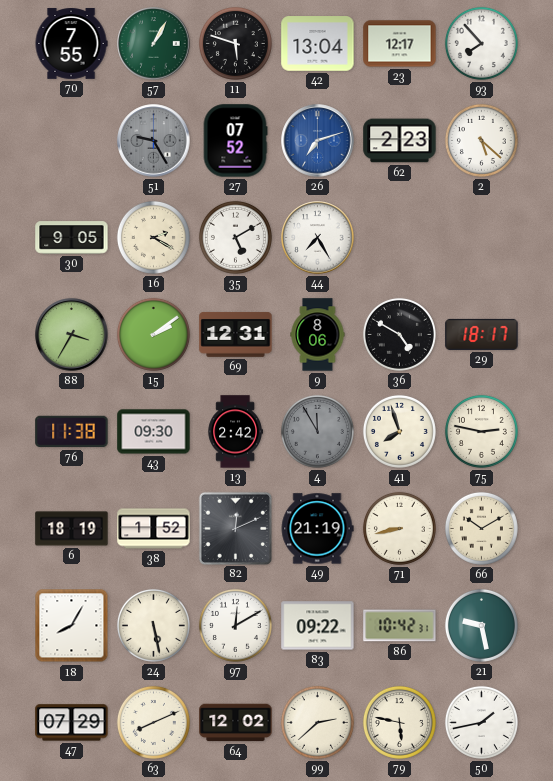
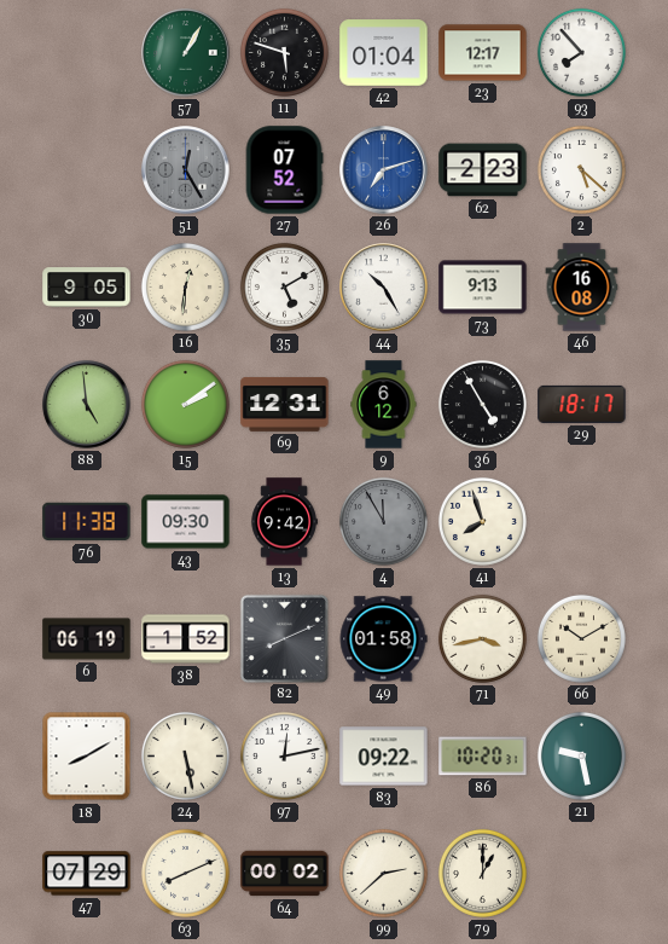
70: 7:55 -> none
42: 13:04 -> 01:04
51: 9:25 -> 12:25
16: 2:20 -> 12:31
44: 7:25 -> 10:25
73: none -> 9:13
46: none -> 16:08
88: 3:35 -> 4:59
9: 8:06 -> 6:12
36: 4:50 -> 4:55
13: 2:42 -> 9:42
75: 2:47 -> none
6: 18:19 -> 06:19
82: 12:11 -> 8:11
49: 21:19 -> 01:58
71: 8:43 -> 3:43
18: 8:05 -> 8:10
97: 12:10 -> 12:13
86: 10:42 -> 10:20
64: 12:02 -> 00:02
79: 5:47 -> 1:00
50: 1:43 -> none
